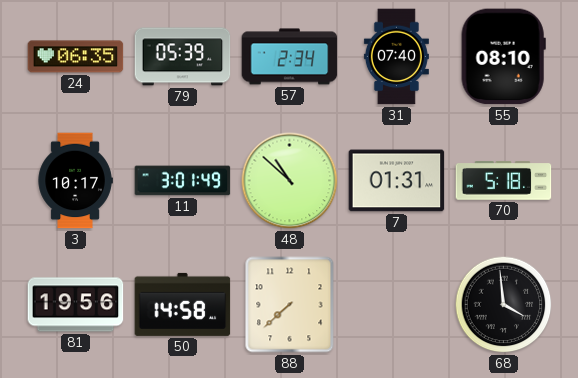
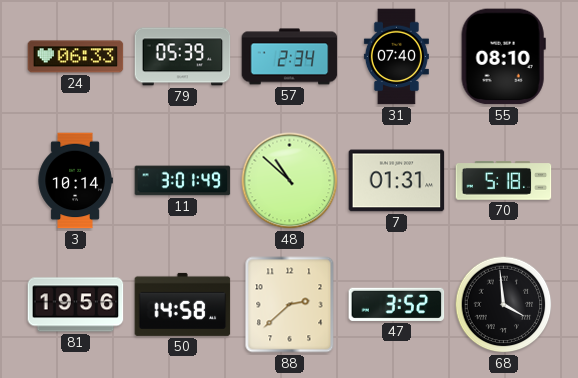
24: 06:35 -> 06:33
3: 10:17 -> 10:14
88: 7:38 -> 2:38
47: none -> 3:52
